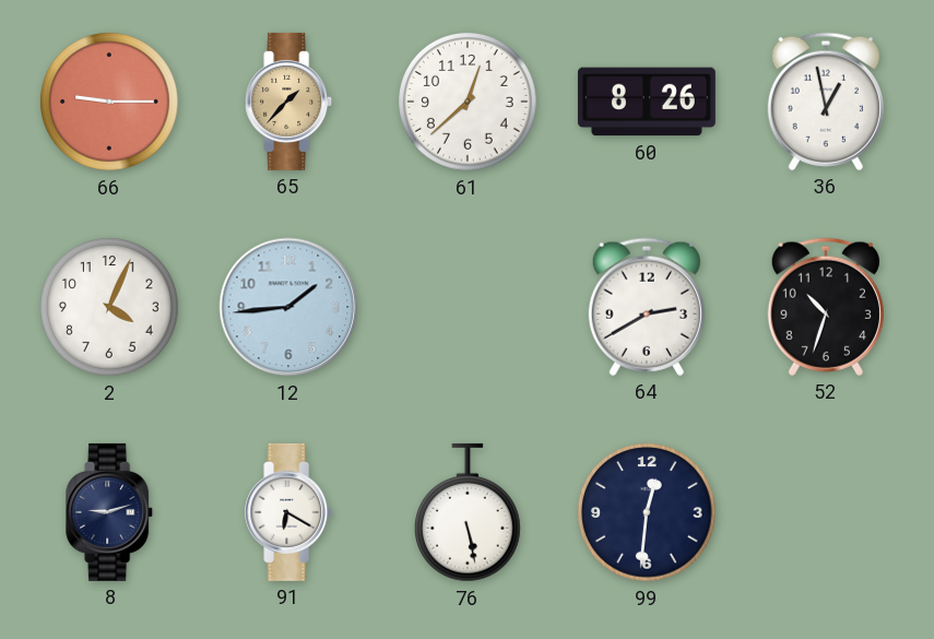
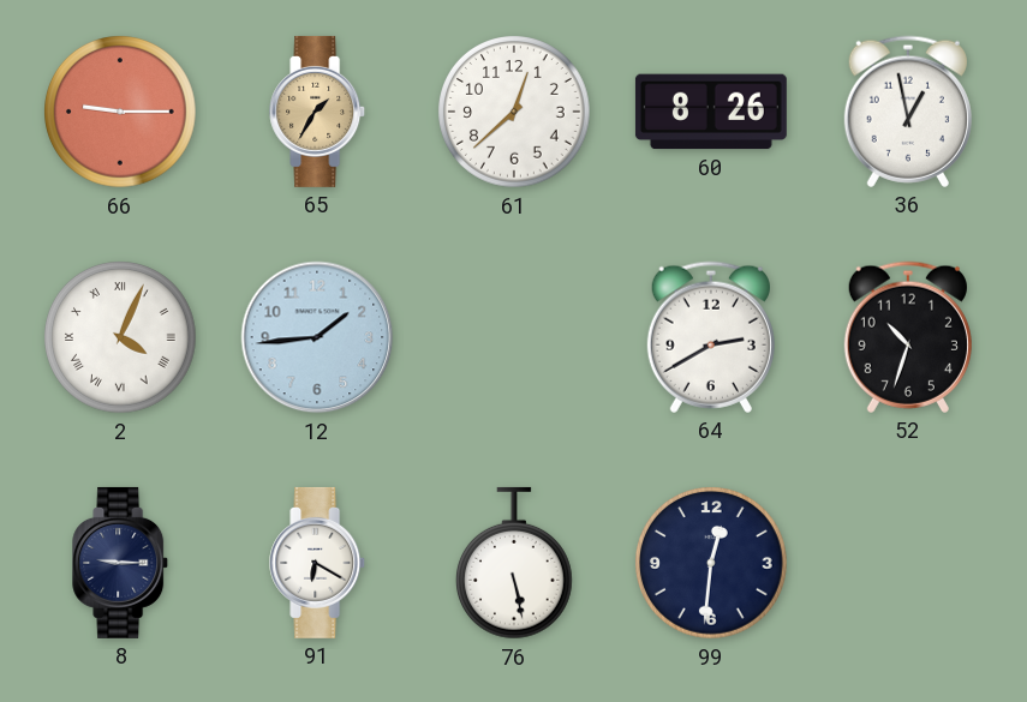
65: 1:37 -> 1:35
2 numerals: Arabic -> Roman
8: 9:12 -> 9:15
